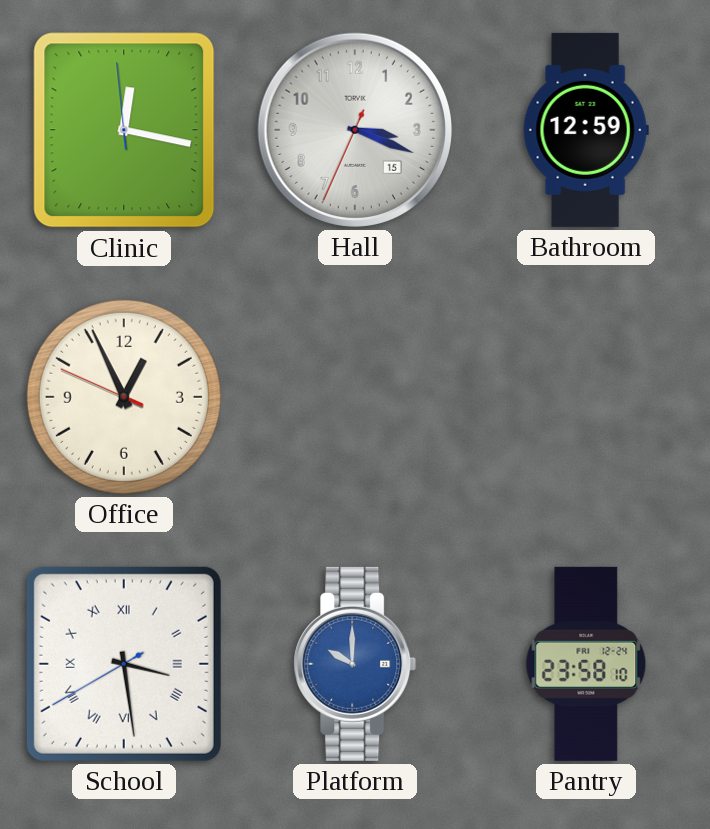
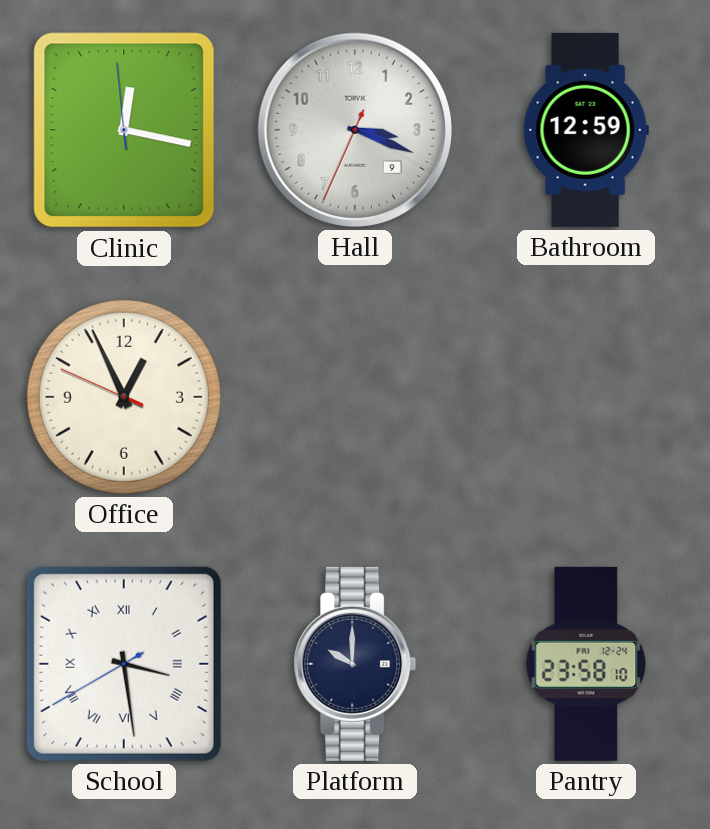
Hall date: 15 -> 9
Platform dial: blue -> navy
